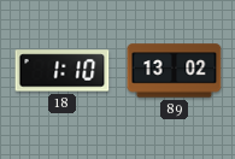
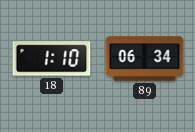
89: 13:02 -> 06:34
